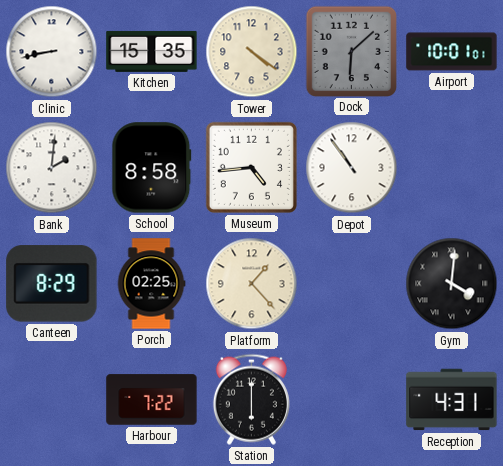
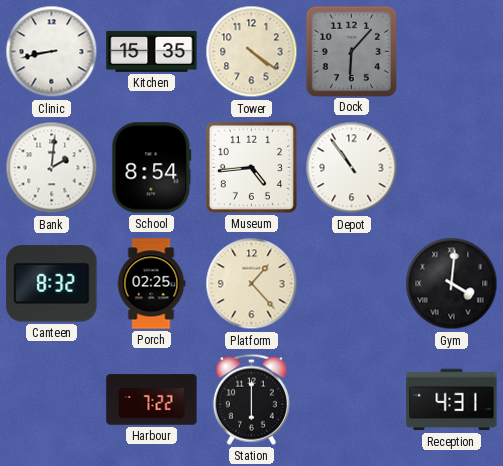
Dock: 6:08 -> 6:07
Airport: 10:01 -> none
School: 8:58 -> 8:54
Canteen: 8:29 -> 8:32
